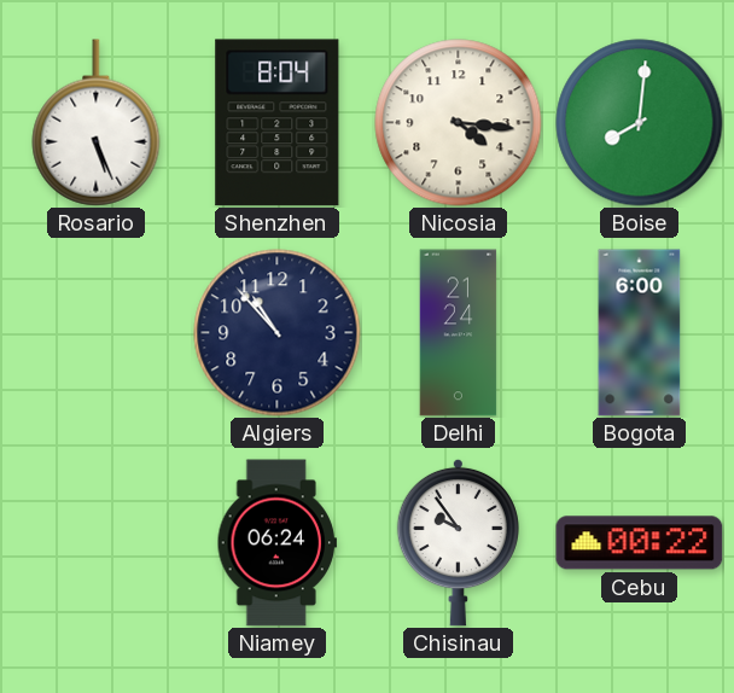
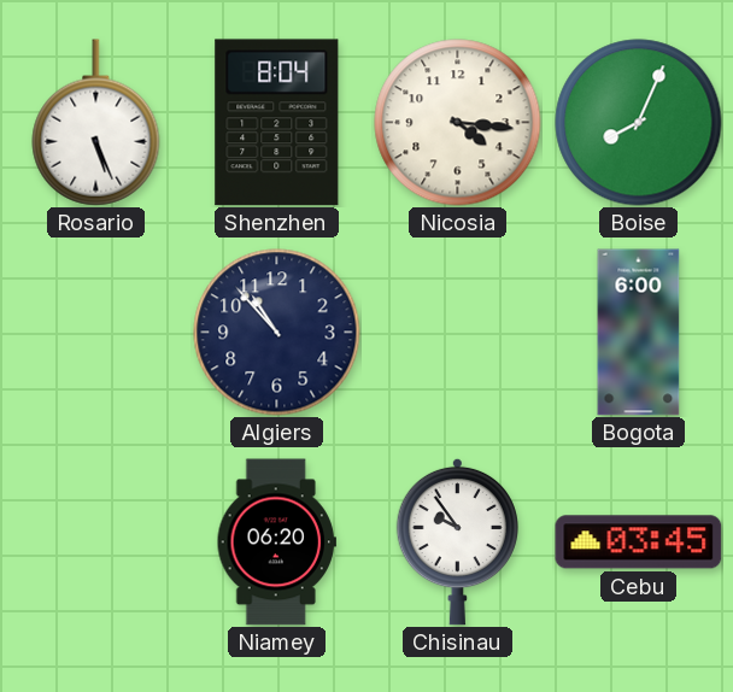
Boise: 8:01 -> 8:04
Delhi: 21:24 -> none
Niamey: 06:24 -> 06:20
Cebu: 00:22 -> 03:45
